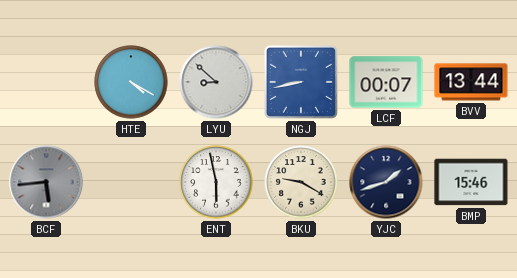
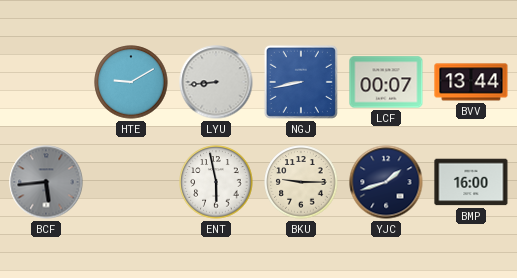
HTE: 4:20 -> 9:10
LYU: 8:52 -> 8:44
BKU: 9:20 -> 9:15
BMP: 15:46 -> 16:00
